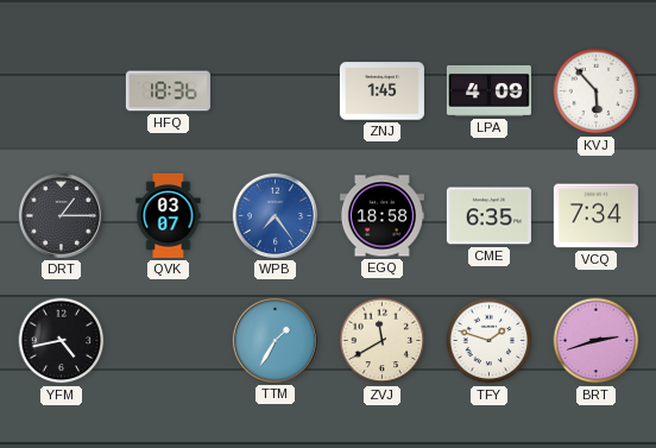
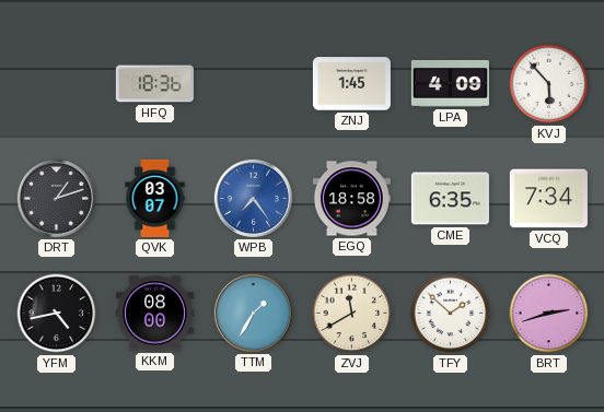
DRT: 1:15 -> 1:12
KKM: none -> 08:00
TFY: 1:48 -> 1:52
